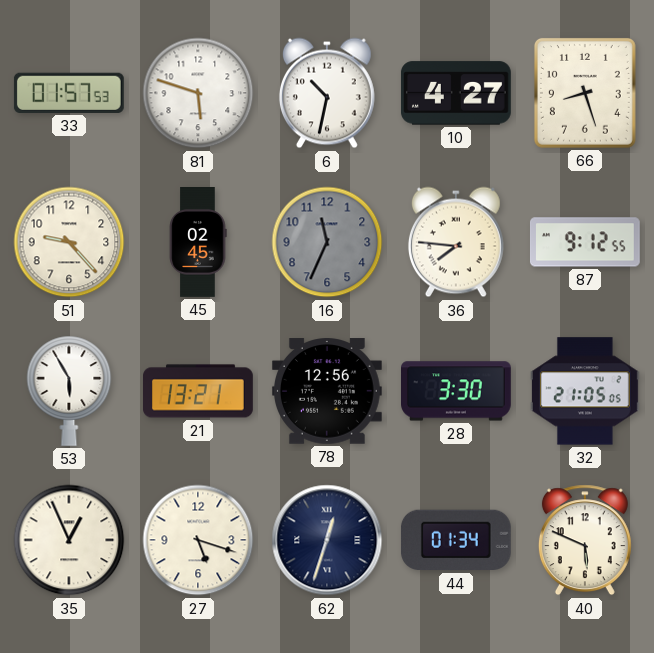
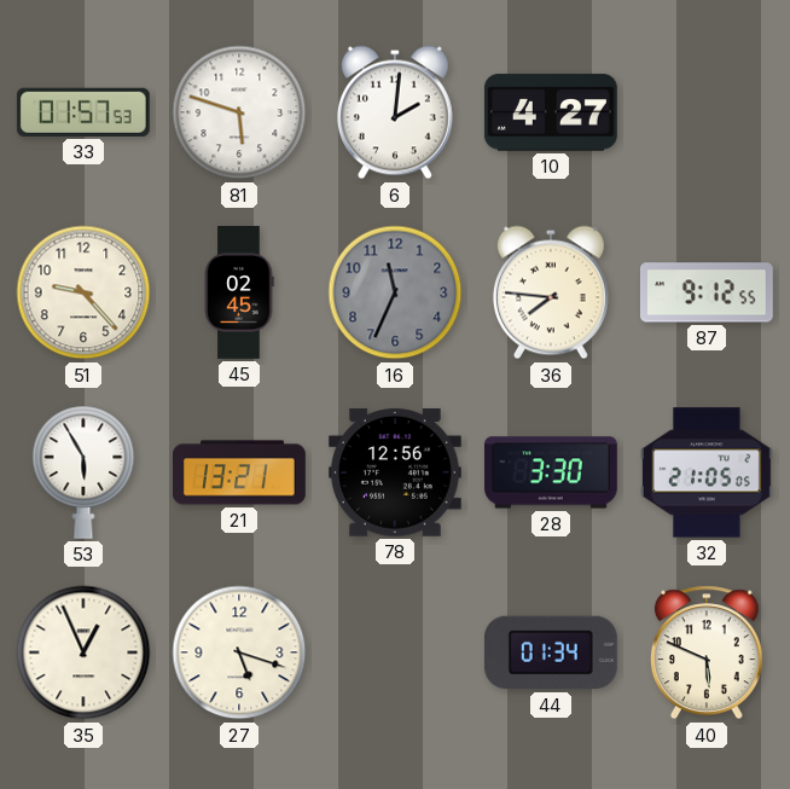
6: 10:32 -> 2:01
66: 8:27 -> none
62: 12:33 -> none
